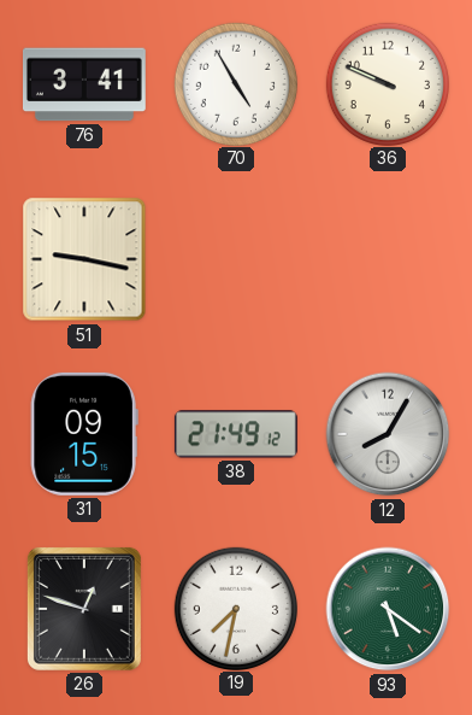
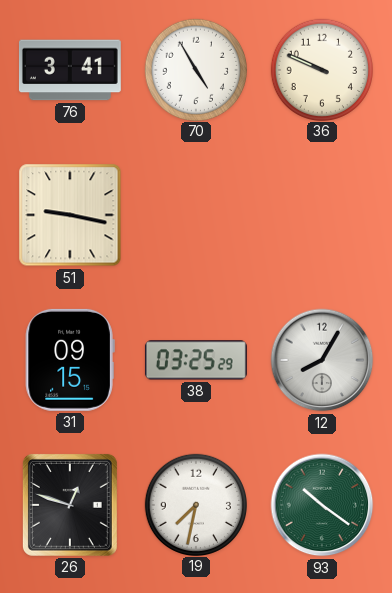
38: 21:49 -> 03:25
93: 5:21 -> 10:21
